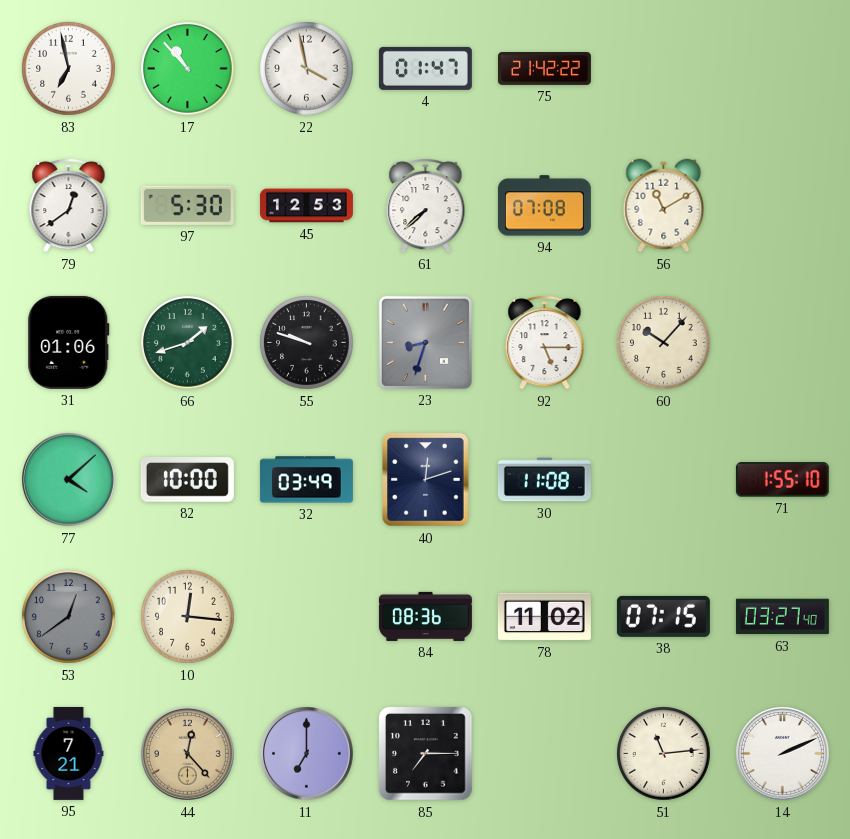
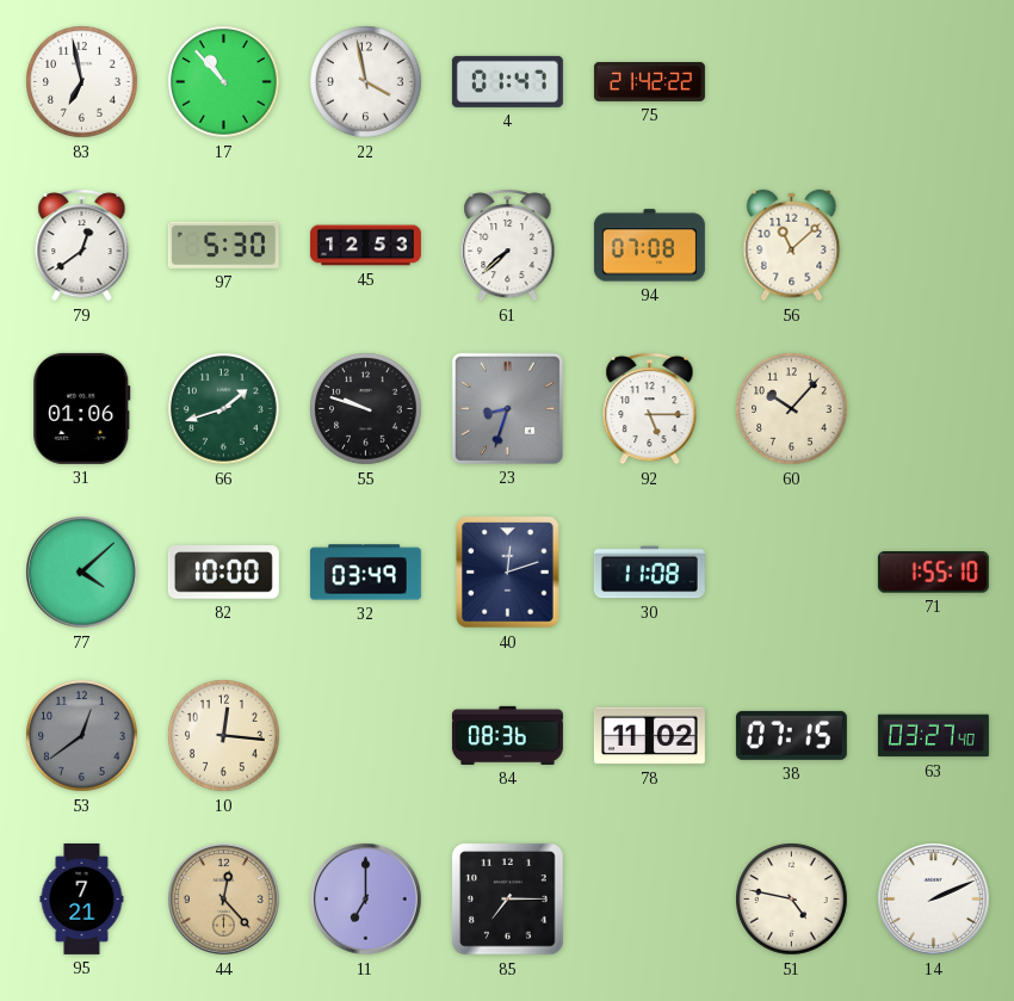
56: 11:10 -> 11:08
51: 11:14 -> 4:47
